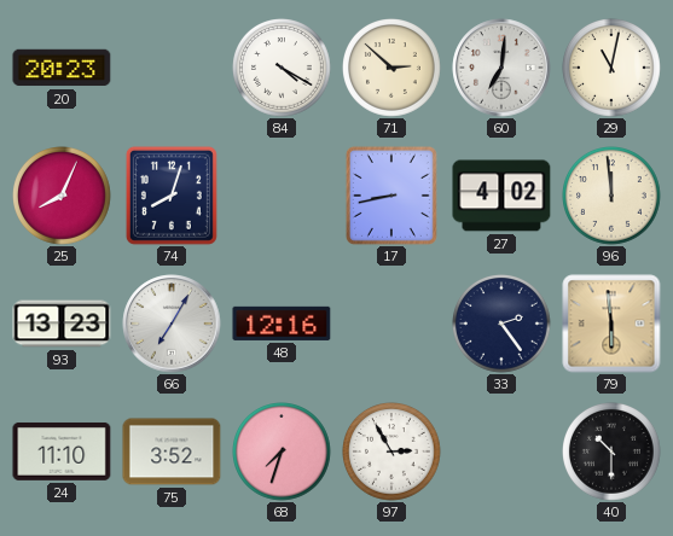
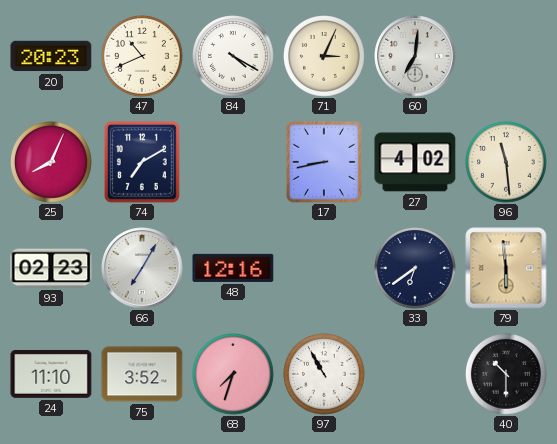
47: none -> 10:41
71: 2:52 -> 3:04
29: 11:02 -> none
74: 8:03 -> 7:10
96: 11:59 -> 11:29
93: 13:23 -> 02:23
33: 2:24 -> 6:39
97: 2:55 -> 10:55
